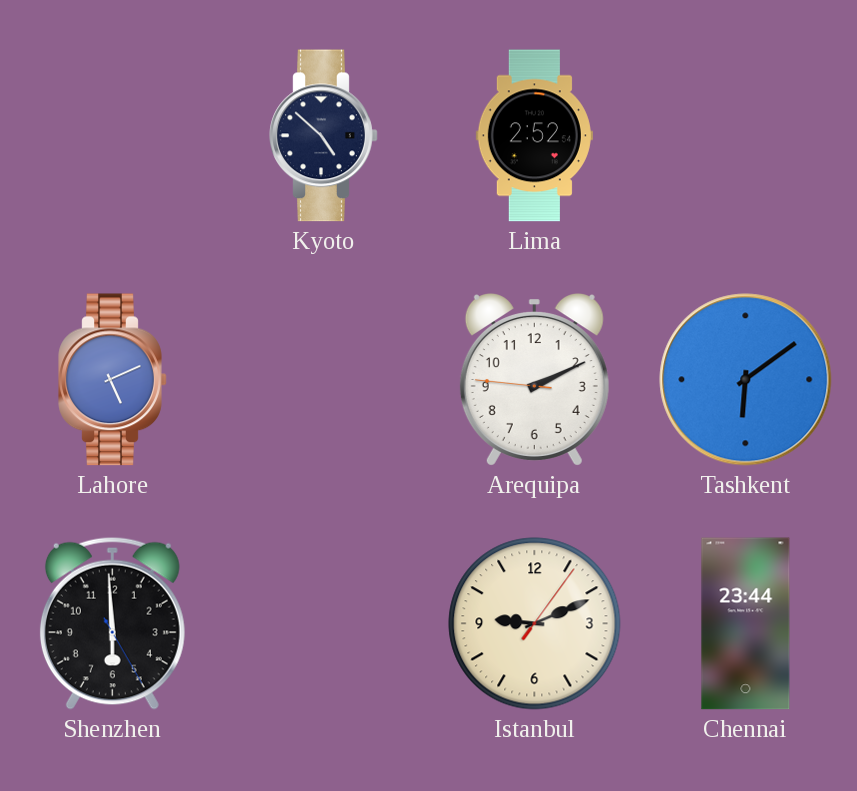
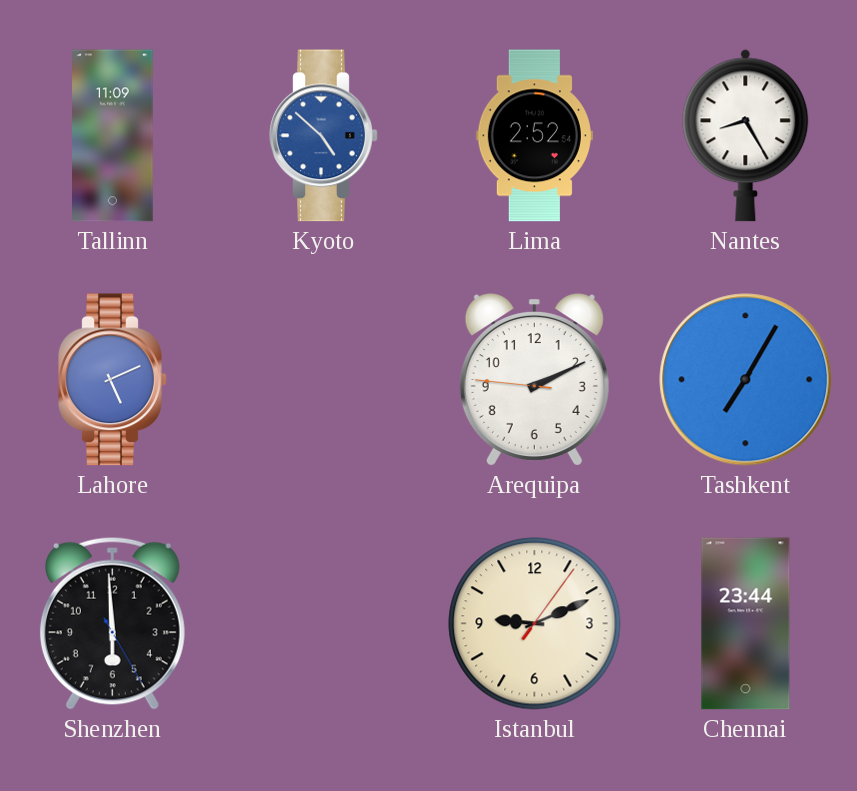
Tallinn: none -> 11:09
Kyoto dial: navy -> blue
Nantes: none -> 8:25
Tashkent: 6:09 -> 7:05
